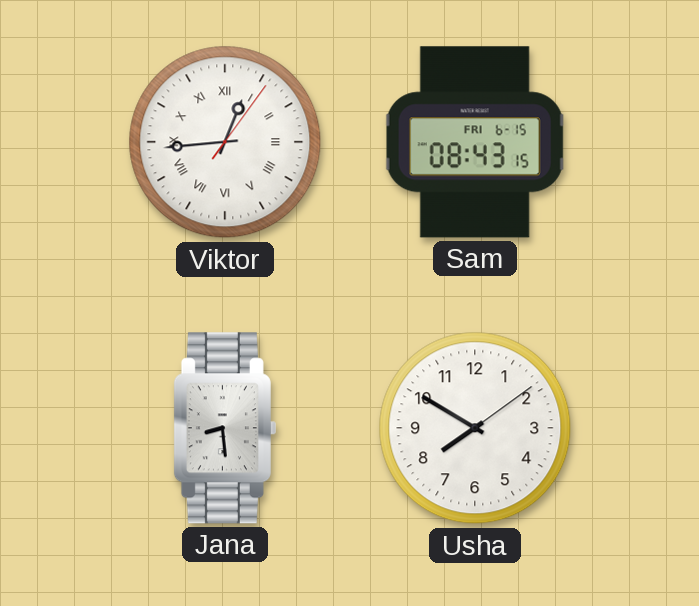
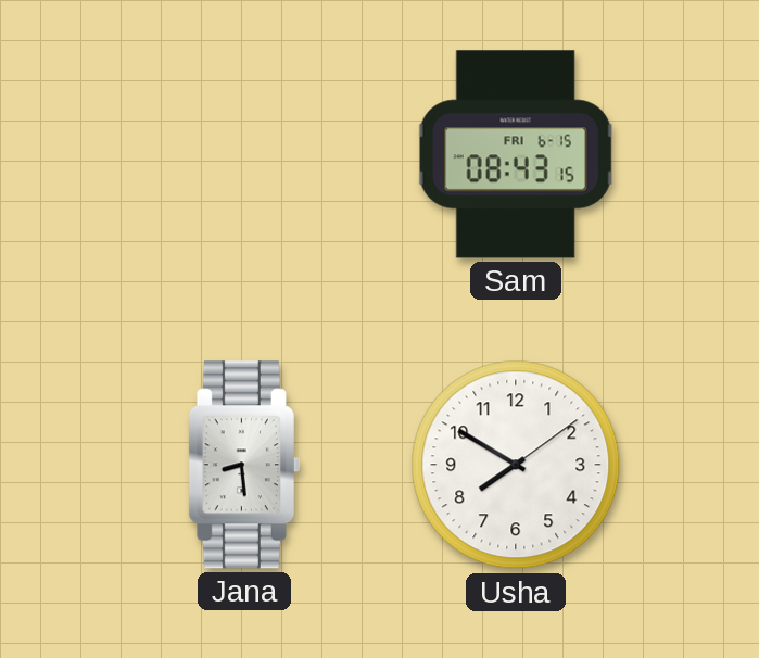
Viktor: 12:44 -> none
